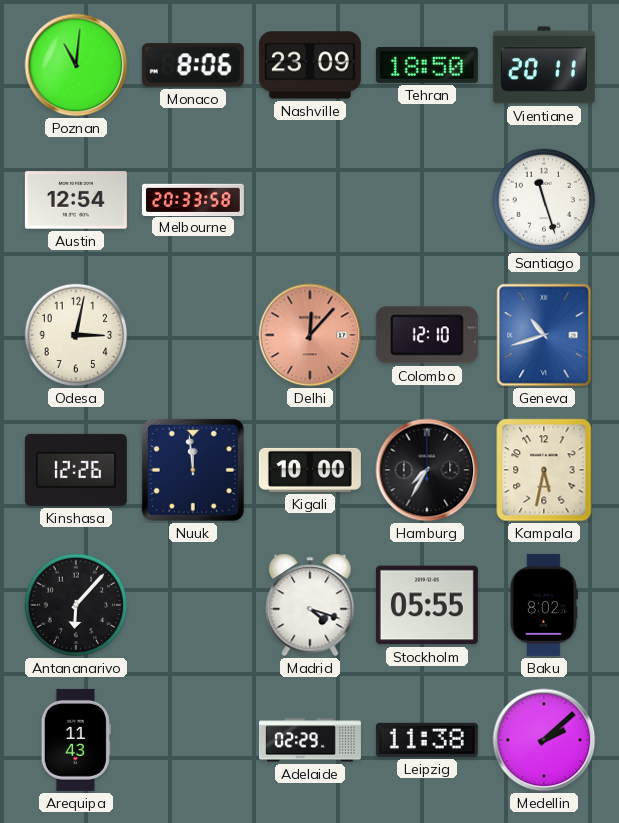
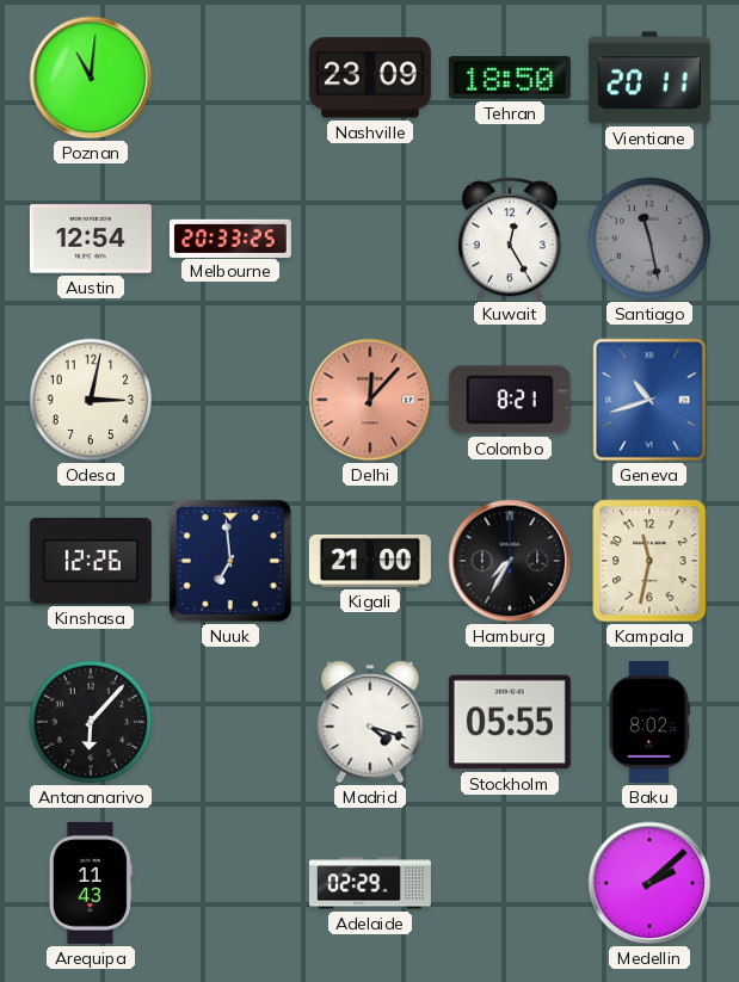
Monaco: 8:06 -> none
Melbourne: 20:33:58 -> 20:33:25
Kuwait: none -> 12:25
Santiago: 11:27 -> 11:28
Santiago dial: white -> grey
Colombo: 12:10 -> 8:21
Nuuk: 11:59 -> 6:59
Kigali: 10:00 -> 21:00
Kampala: 5:32 -> 11:32
Leipzig: 11:38 -> none
